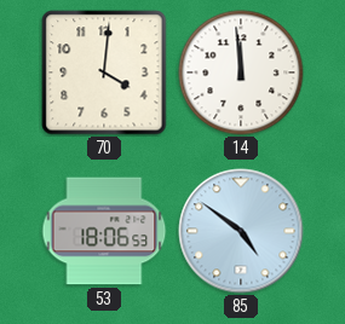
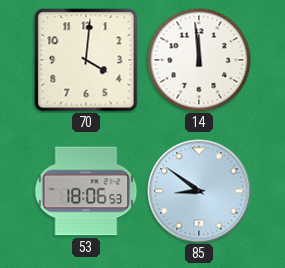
85: 4:51 -> 8:51
